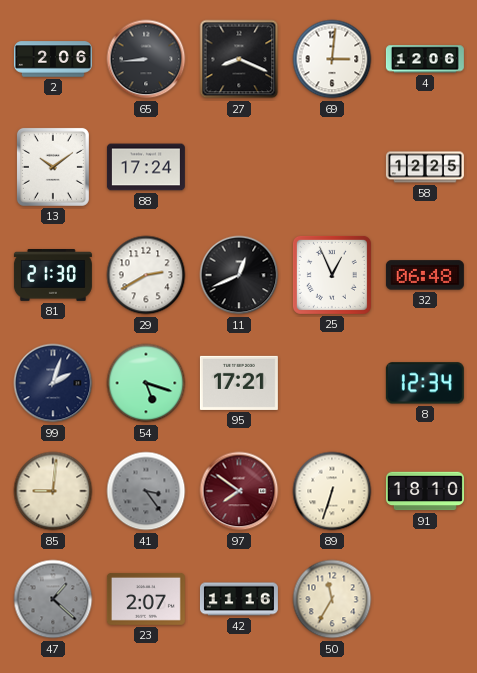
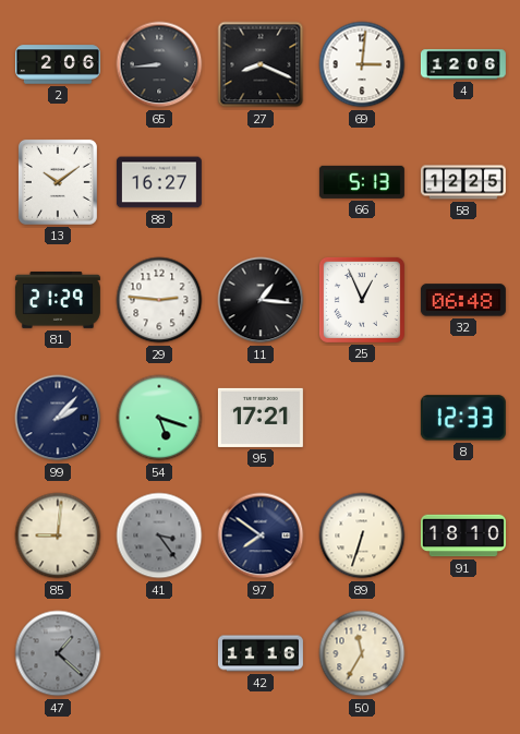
88: 17:24 -> 16:27
66: none -> 5:13
81: 21:30 -> 21:29
29: 2:40 -> 2:46
11: 12:41 -> 1:16
99: 2:03 -> 2:07
8: 12:34 -> 12:33
97 dial: burgundy -> navy
23: 2:07 -> none
